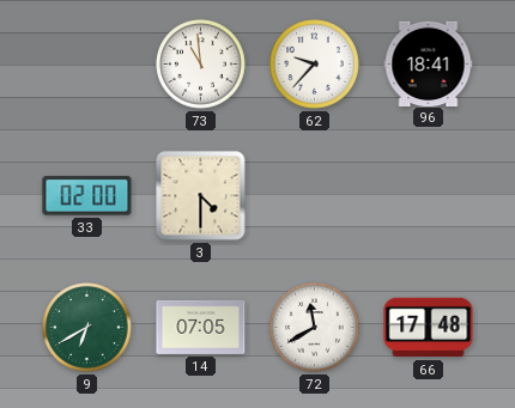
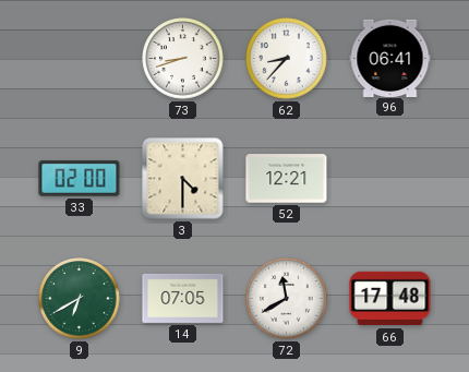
73: 10:59 -> 8:42
62: 9:37 -> 8:37
96: 18:41 -> 06:41
52: none -> 12:21
